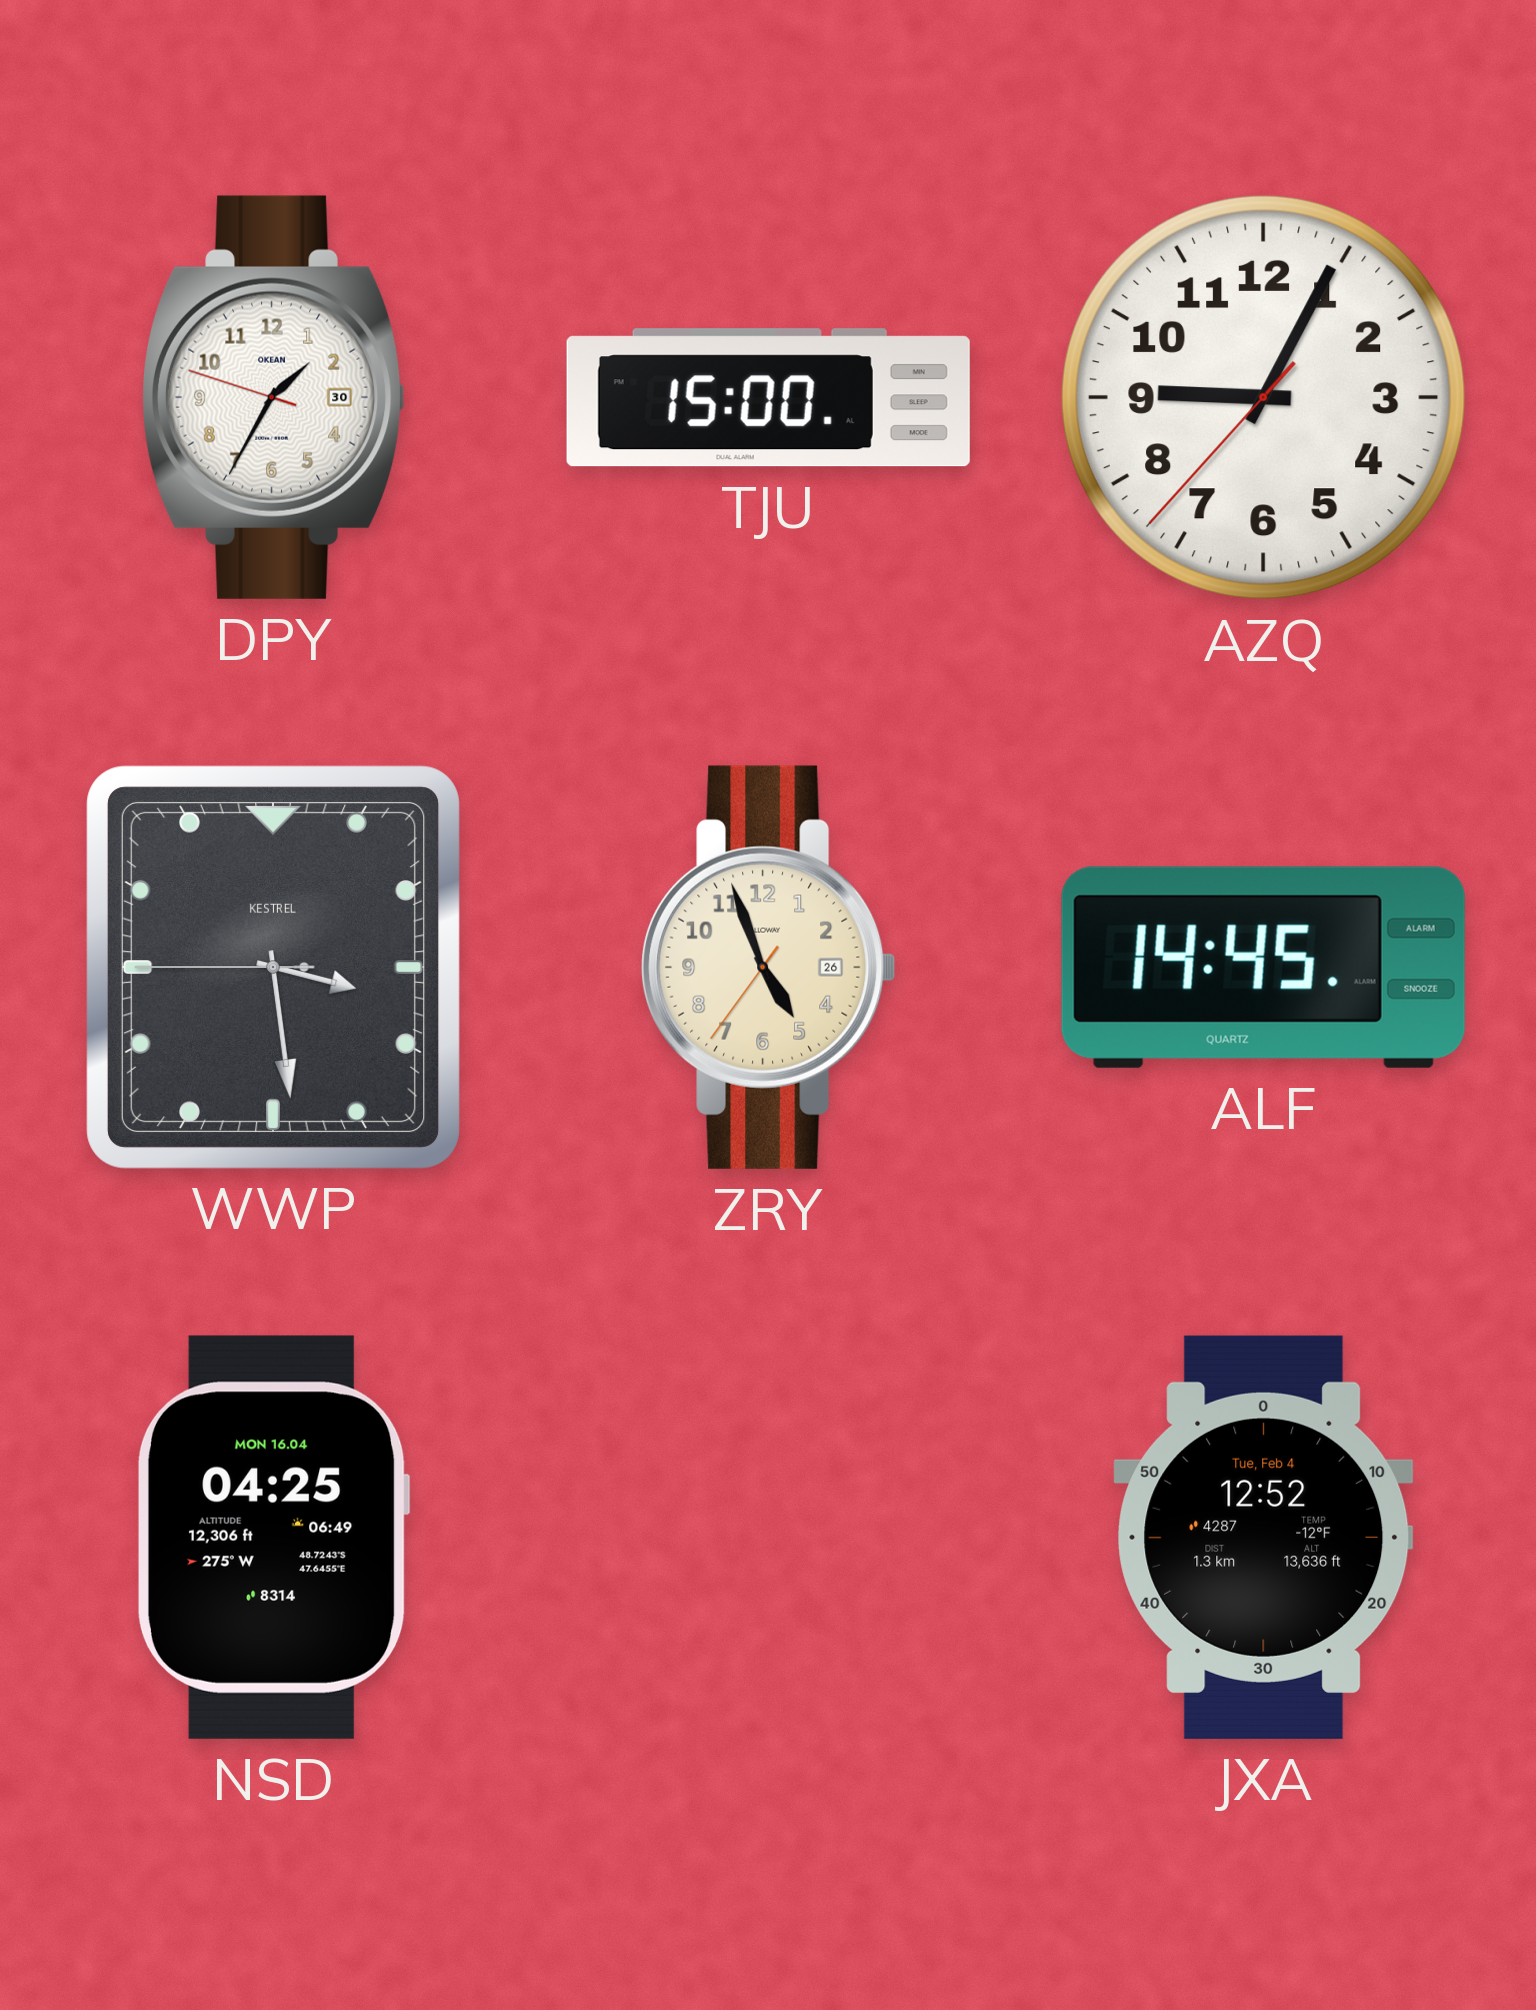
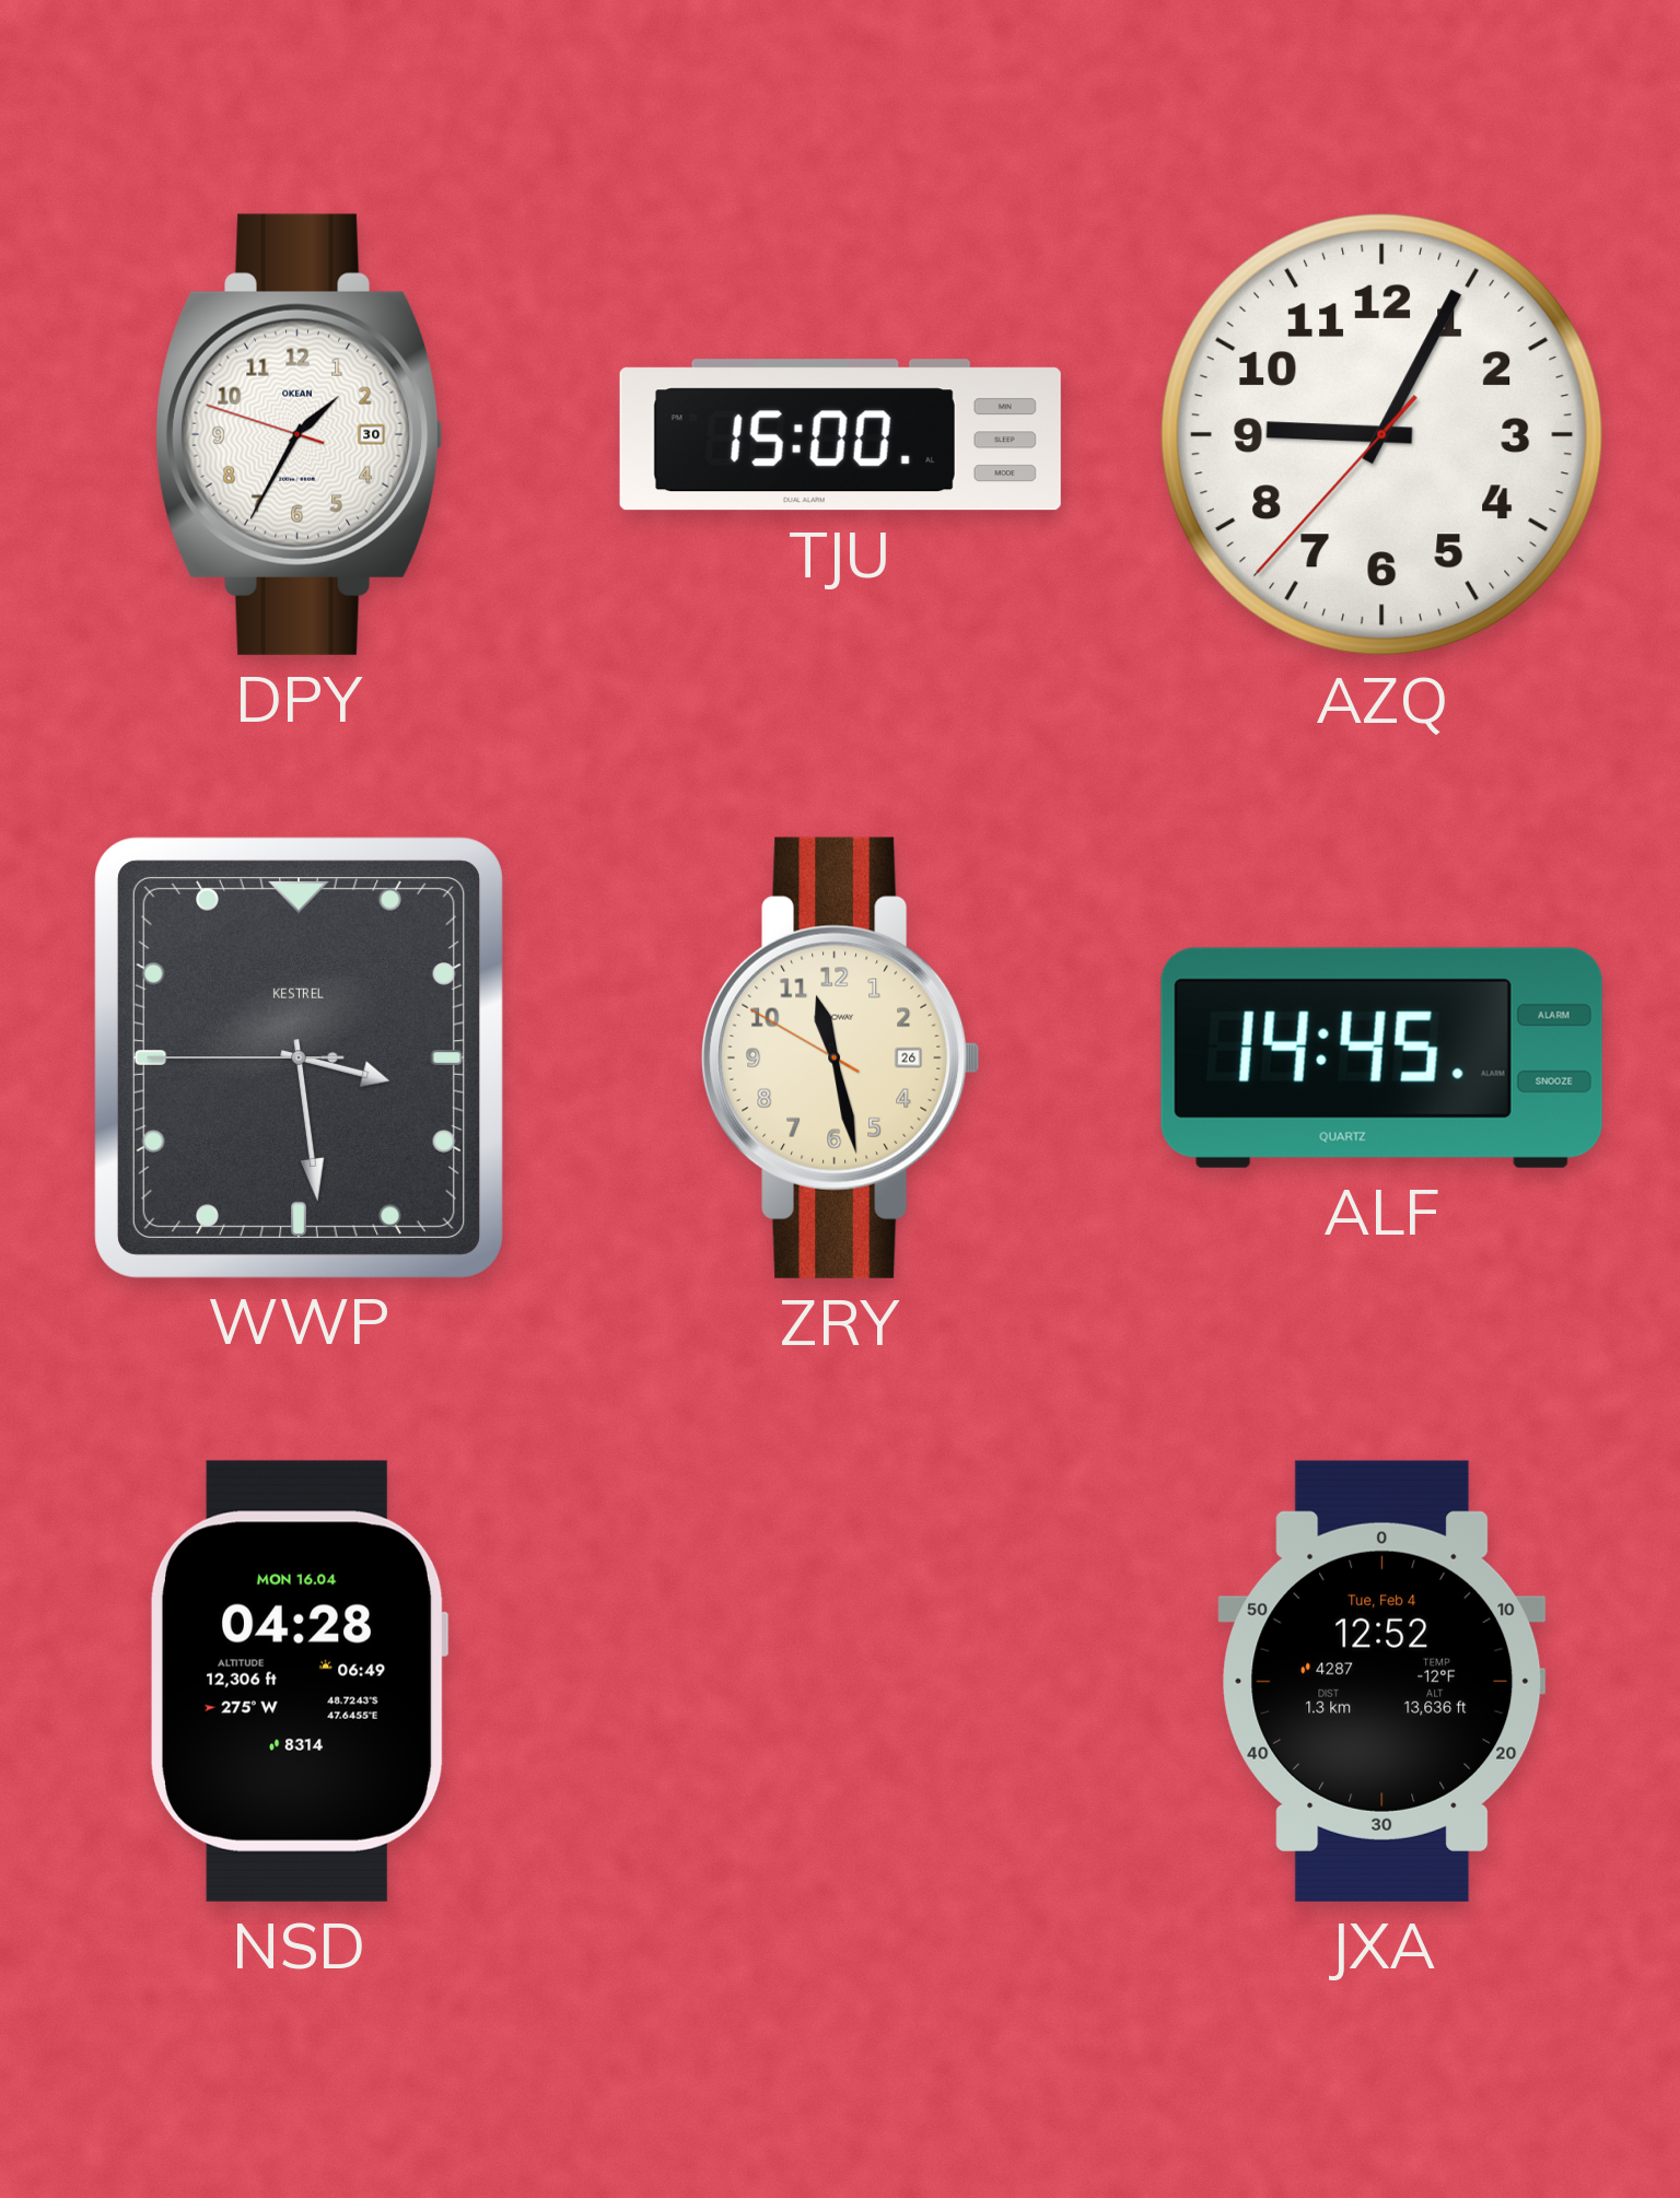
ZRY: 4:56 -> 11:27
NSD: 04:25 -> 04:28
